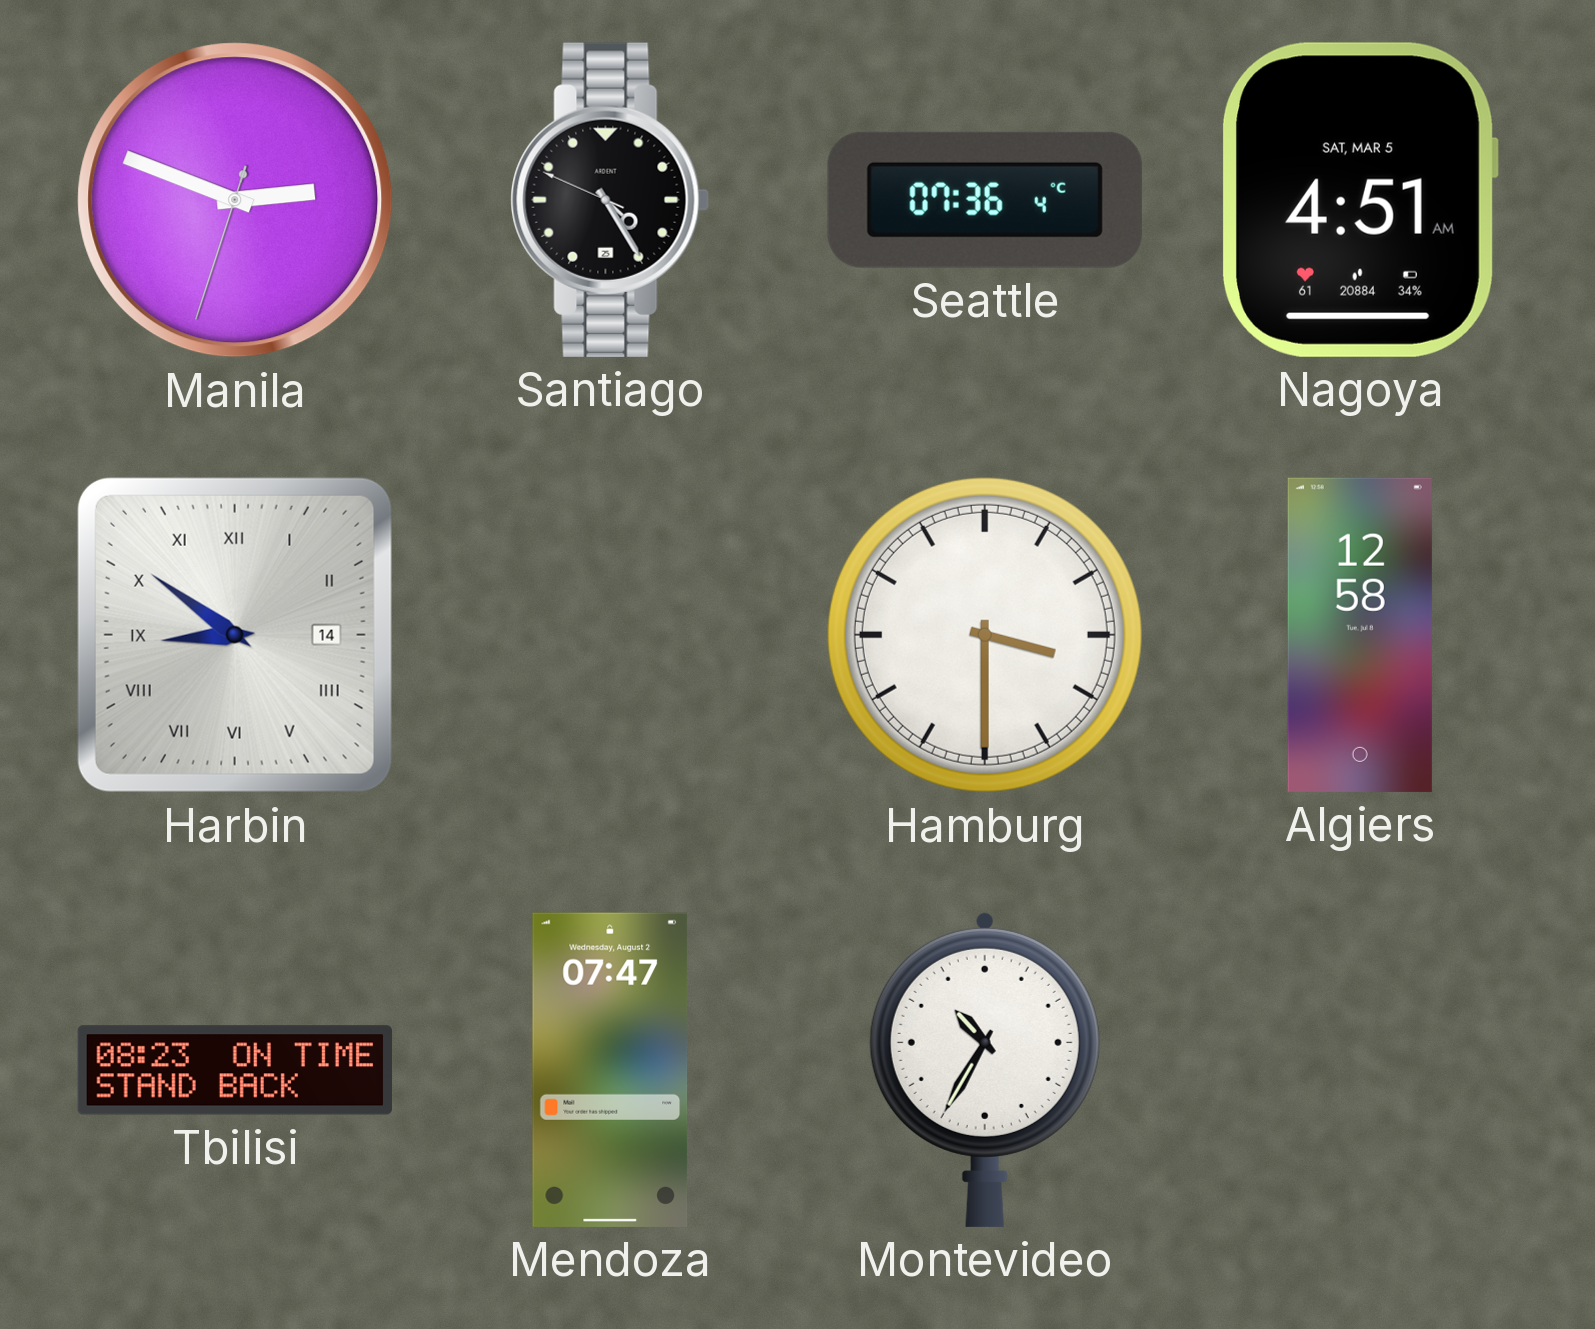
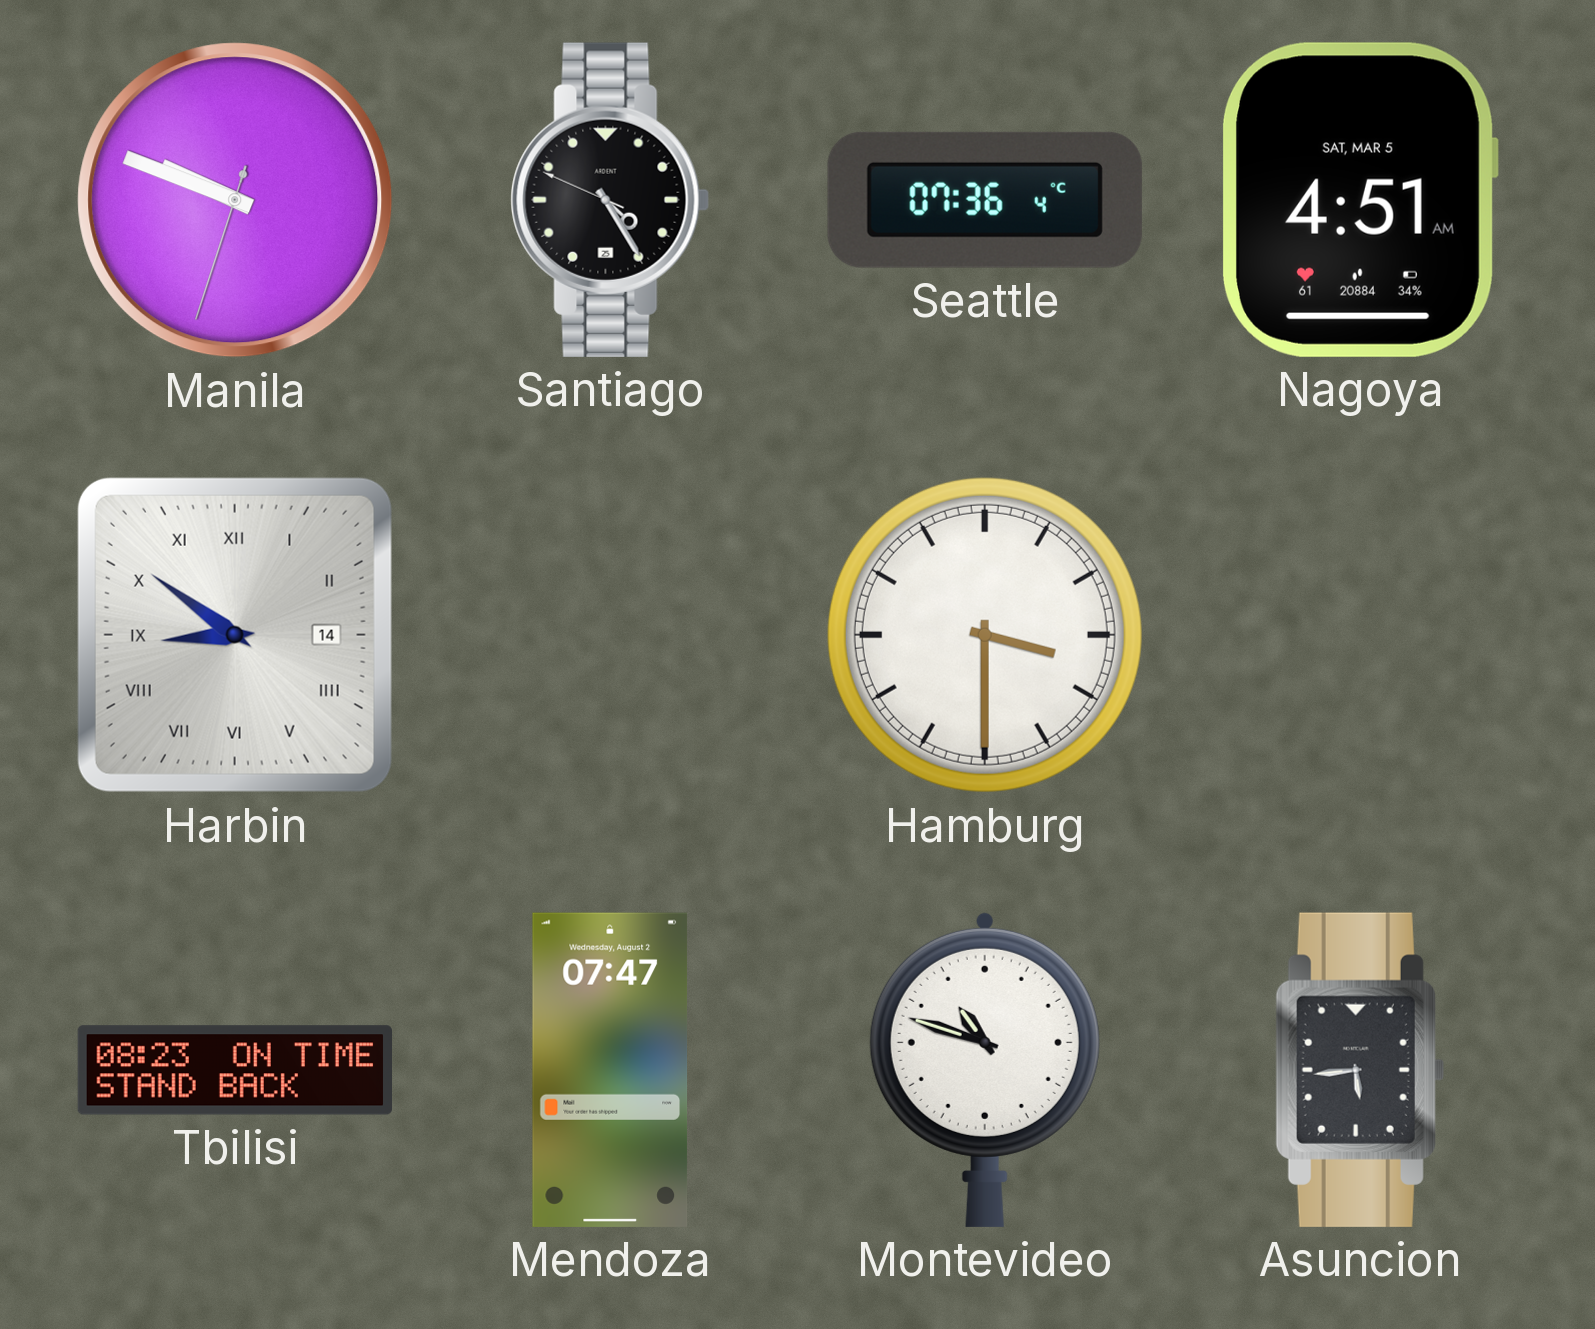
Manila: 2:48 -> 9:48
Algiers: 12:58 -> none
Montevideo: 10:35 -> 10:48
Asuncion: none -> 5:44
